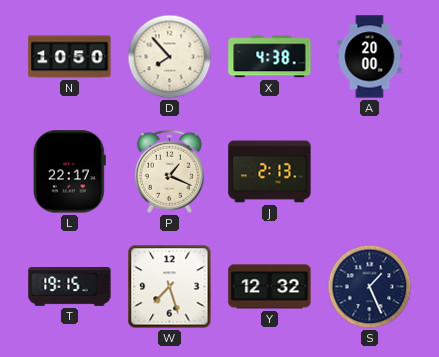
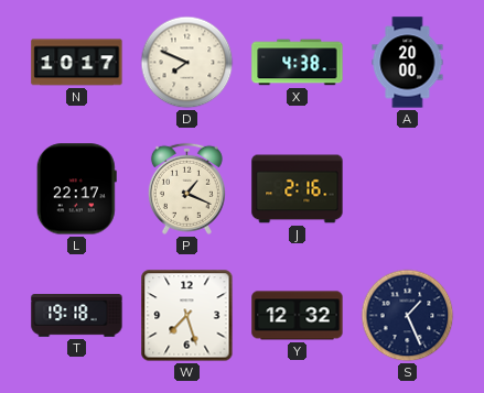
N: 10:50 -> 10:17
D: 7:53 -> 7:49
J: 2:13 -> 2:16
T: 19:15 -> 19:18
